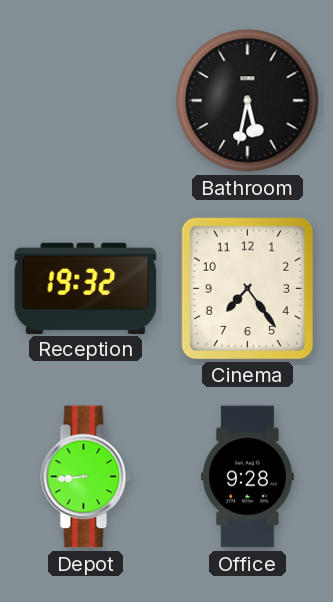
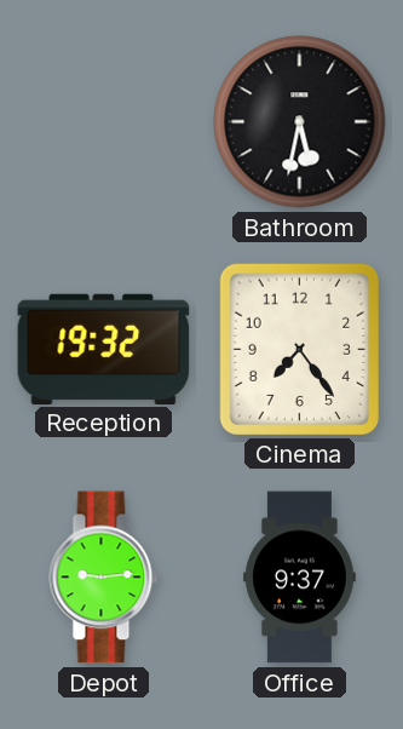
Depot: 8:44 -> 9:14
Office: 9:28 -> 9:37
